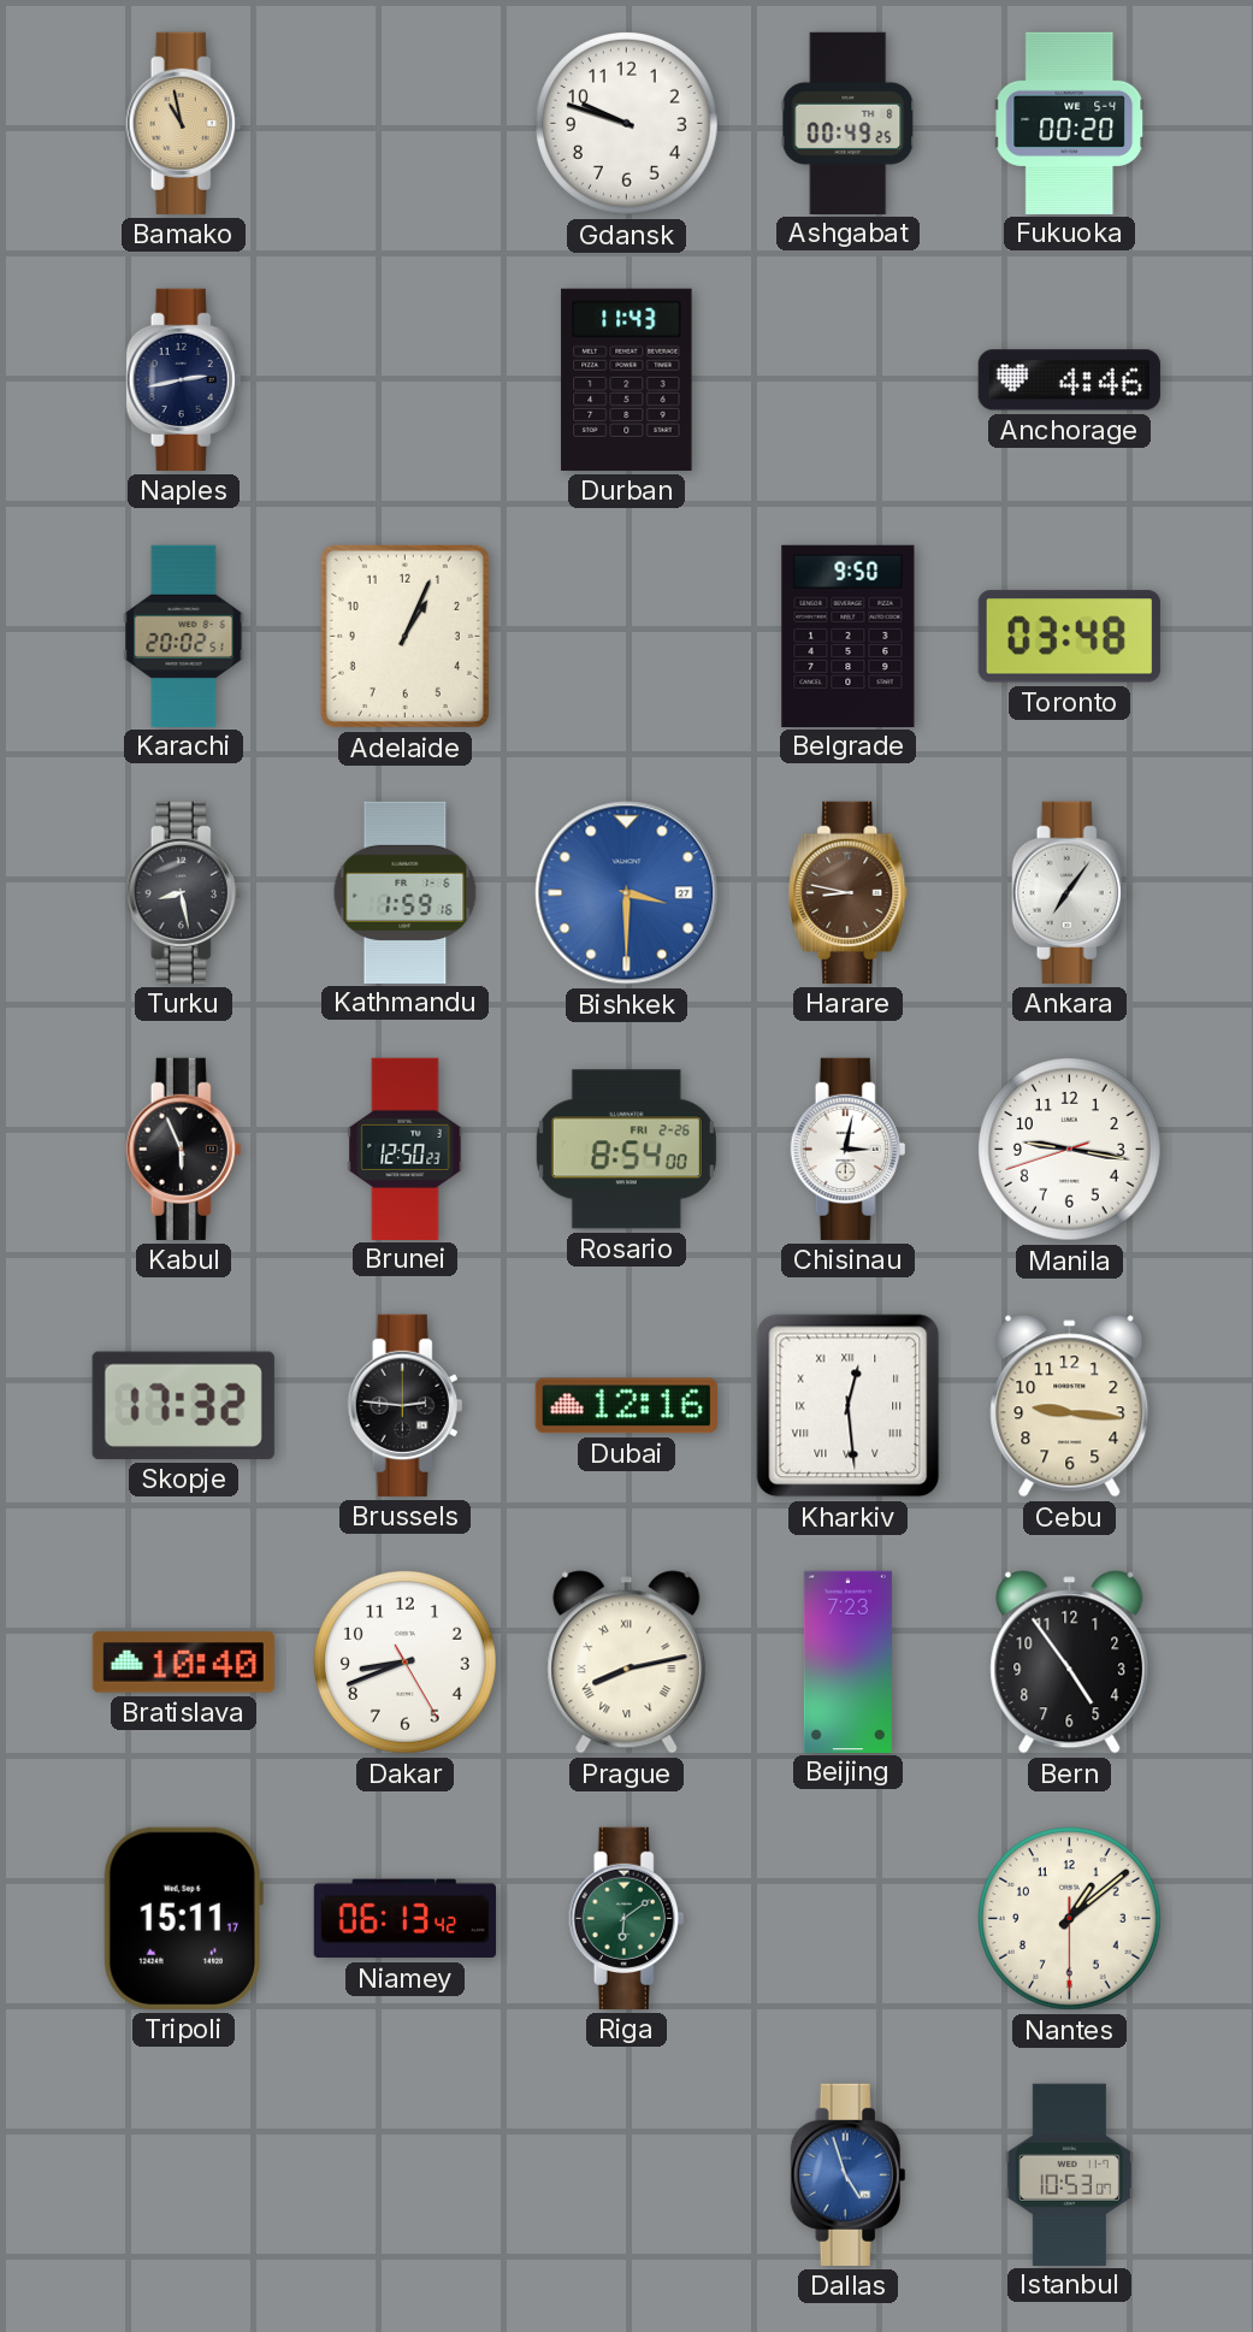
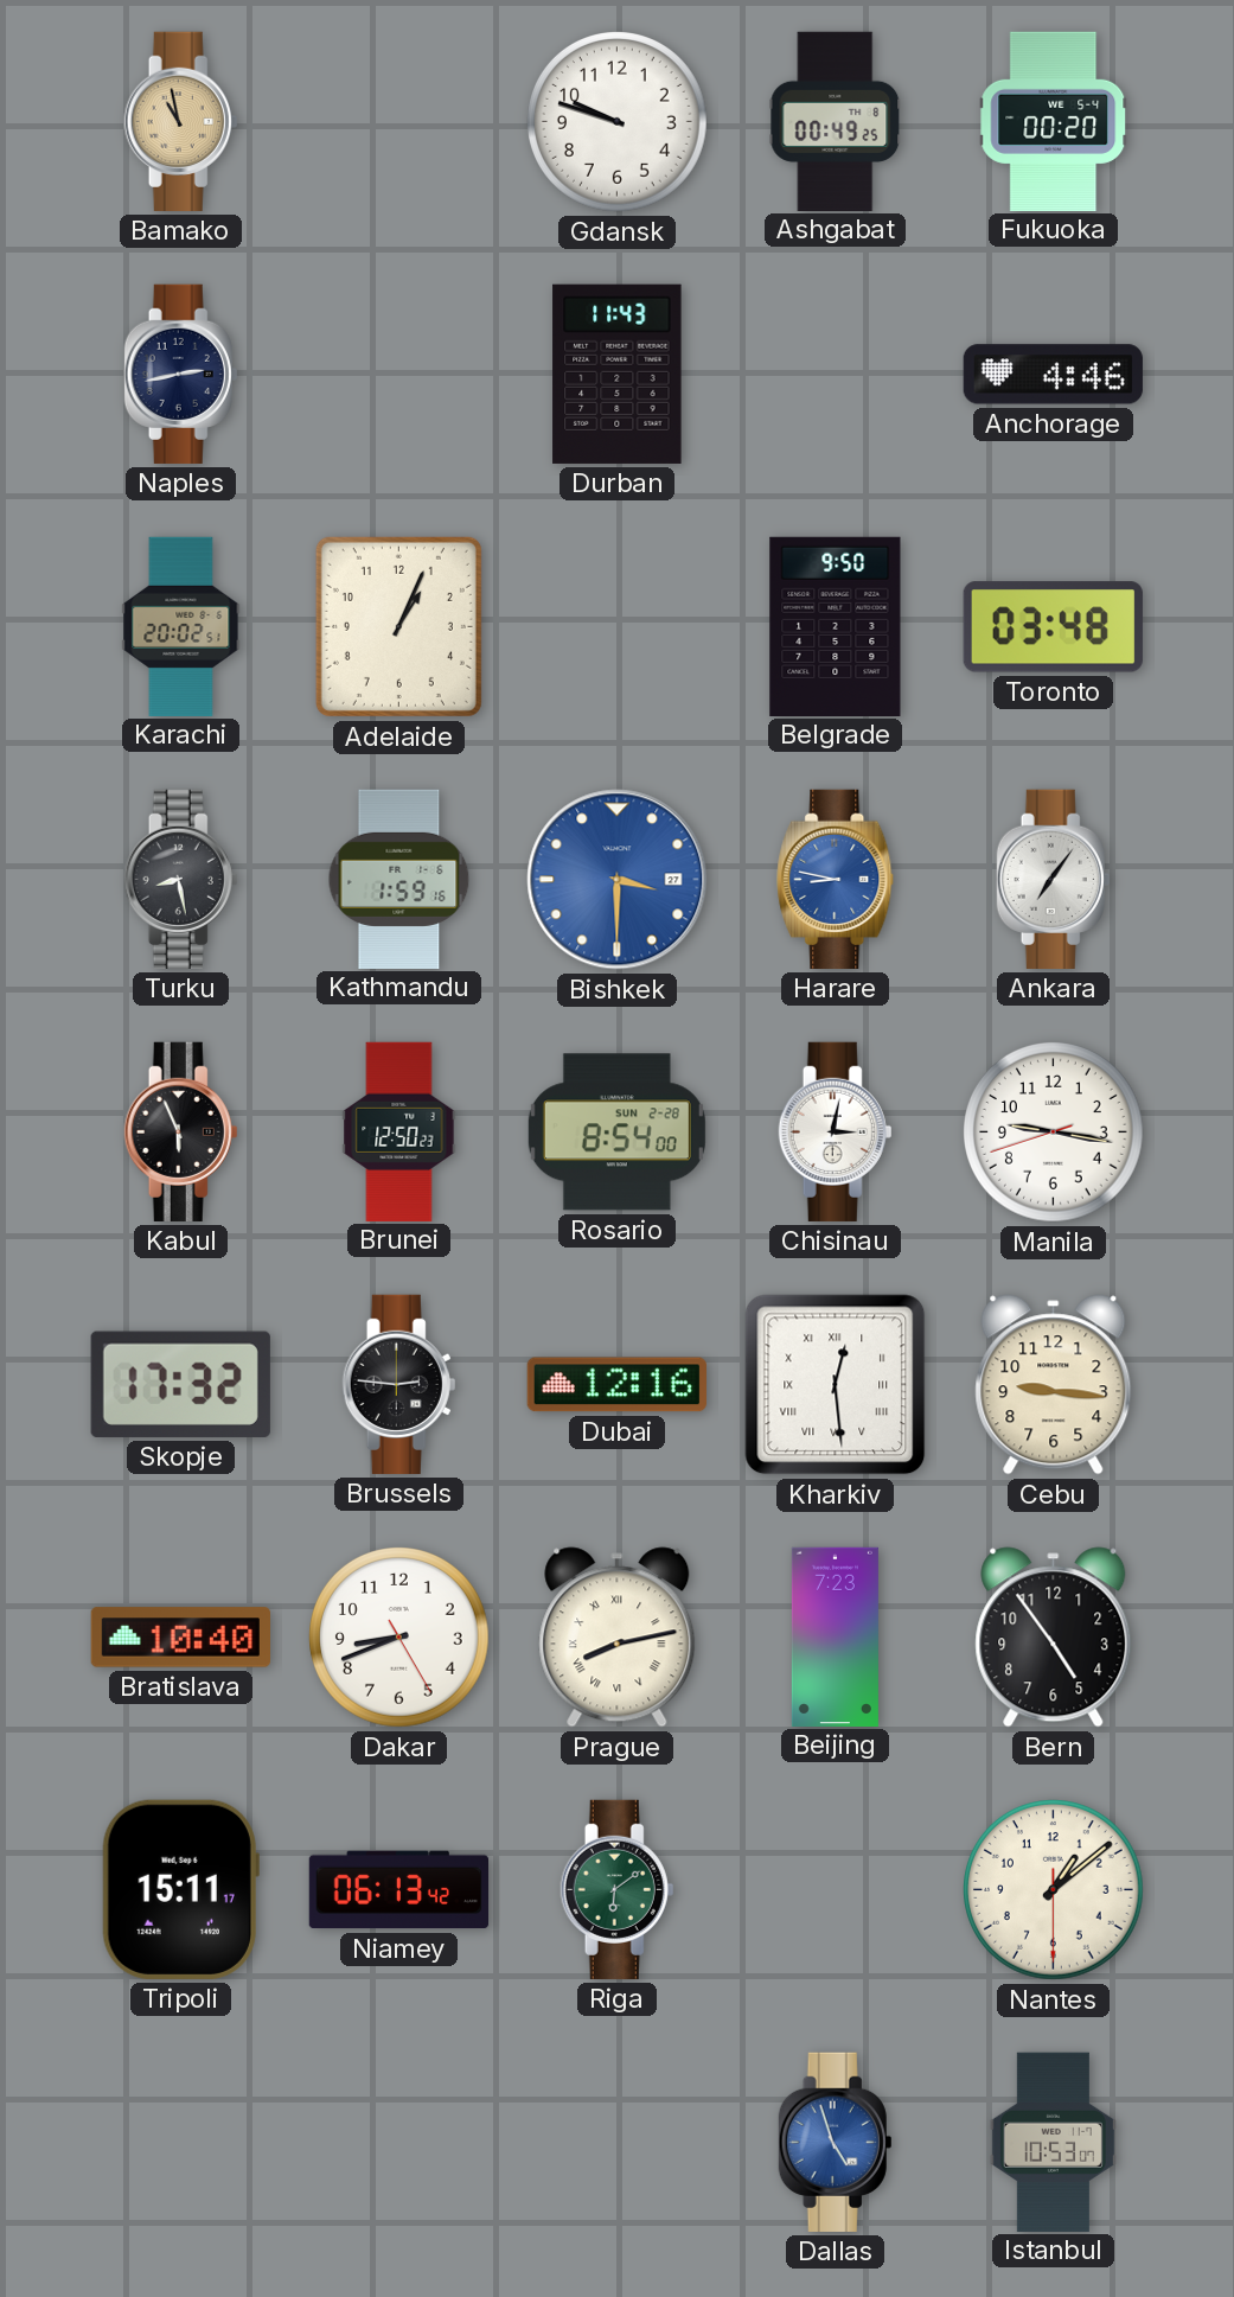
Harare dial: brown -> blue
Rosario date: FRI 2-26 -> SUN 2-28
